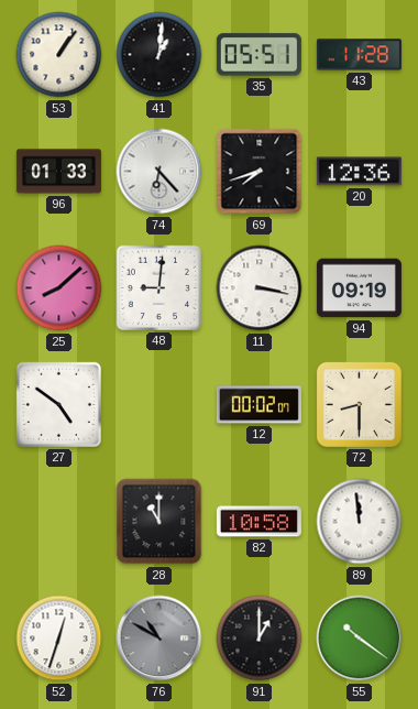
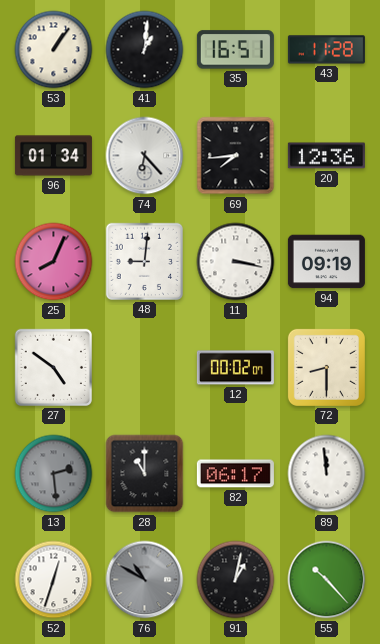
35: 05:51 -> 16:51
96: 01:33 -> 01:34
69: 7:42 -> 7:44
25: 8:08 -> 8:04
13: none -> 2:29
82: 10:58 -> 06:17
91: 1:00 -> 1:02
55: 10:21 -> 10:23
